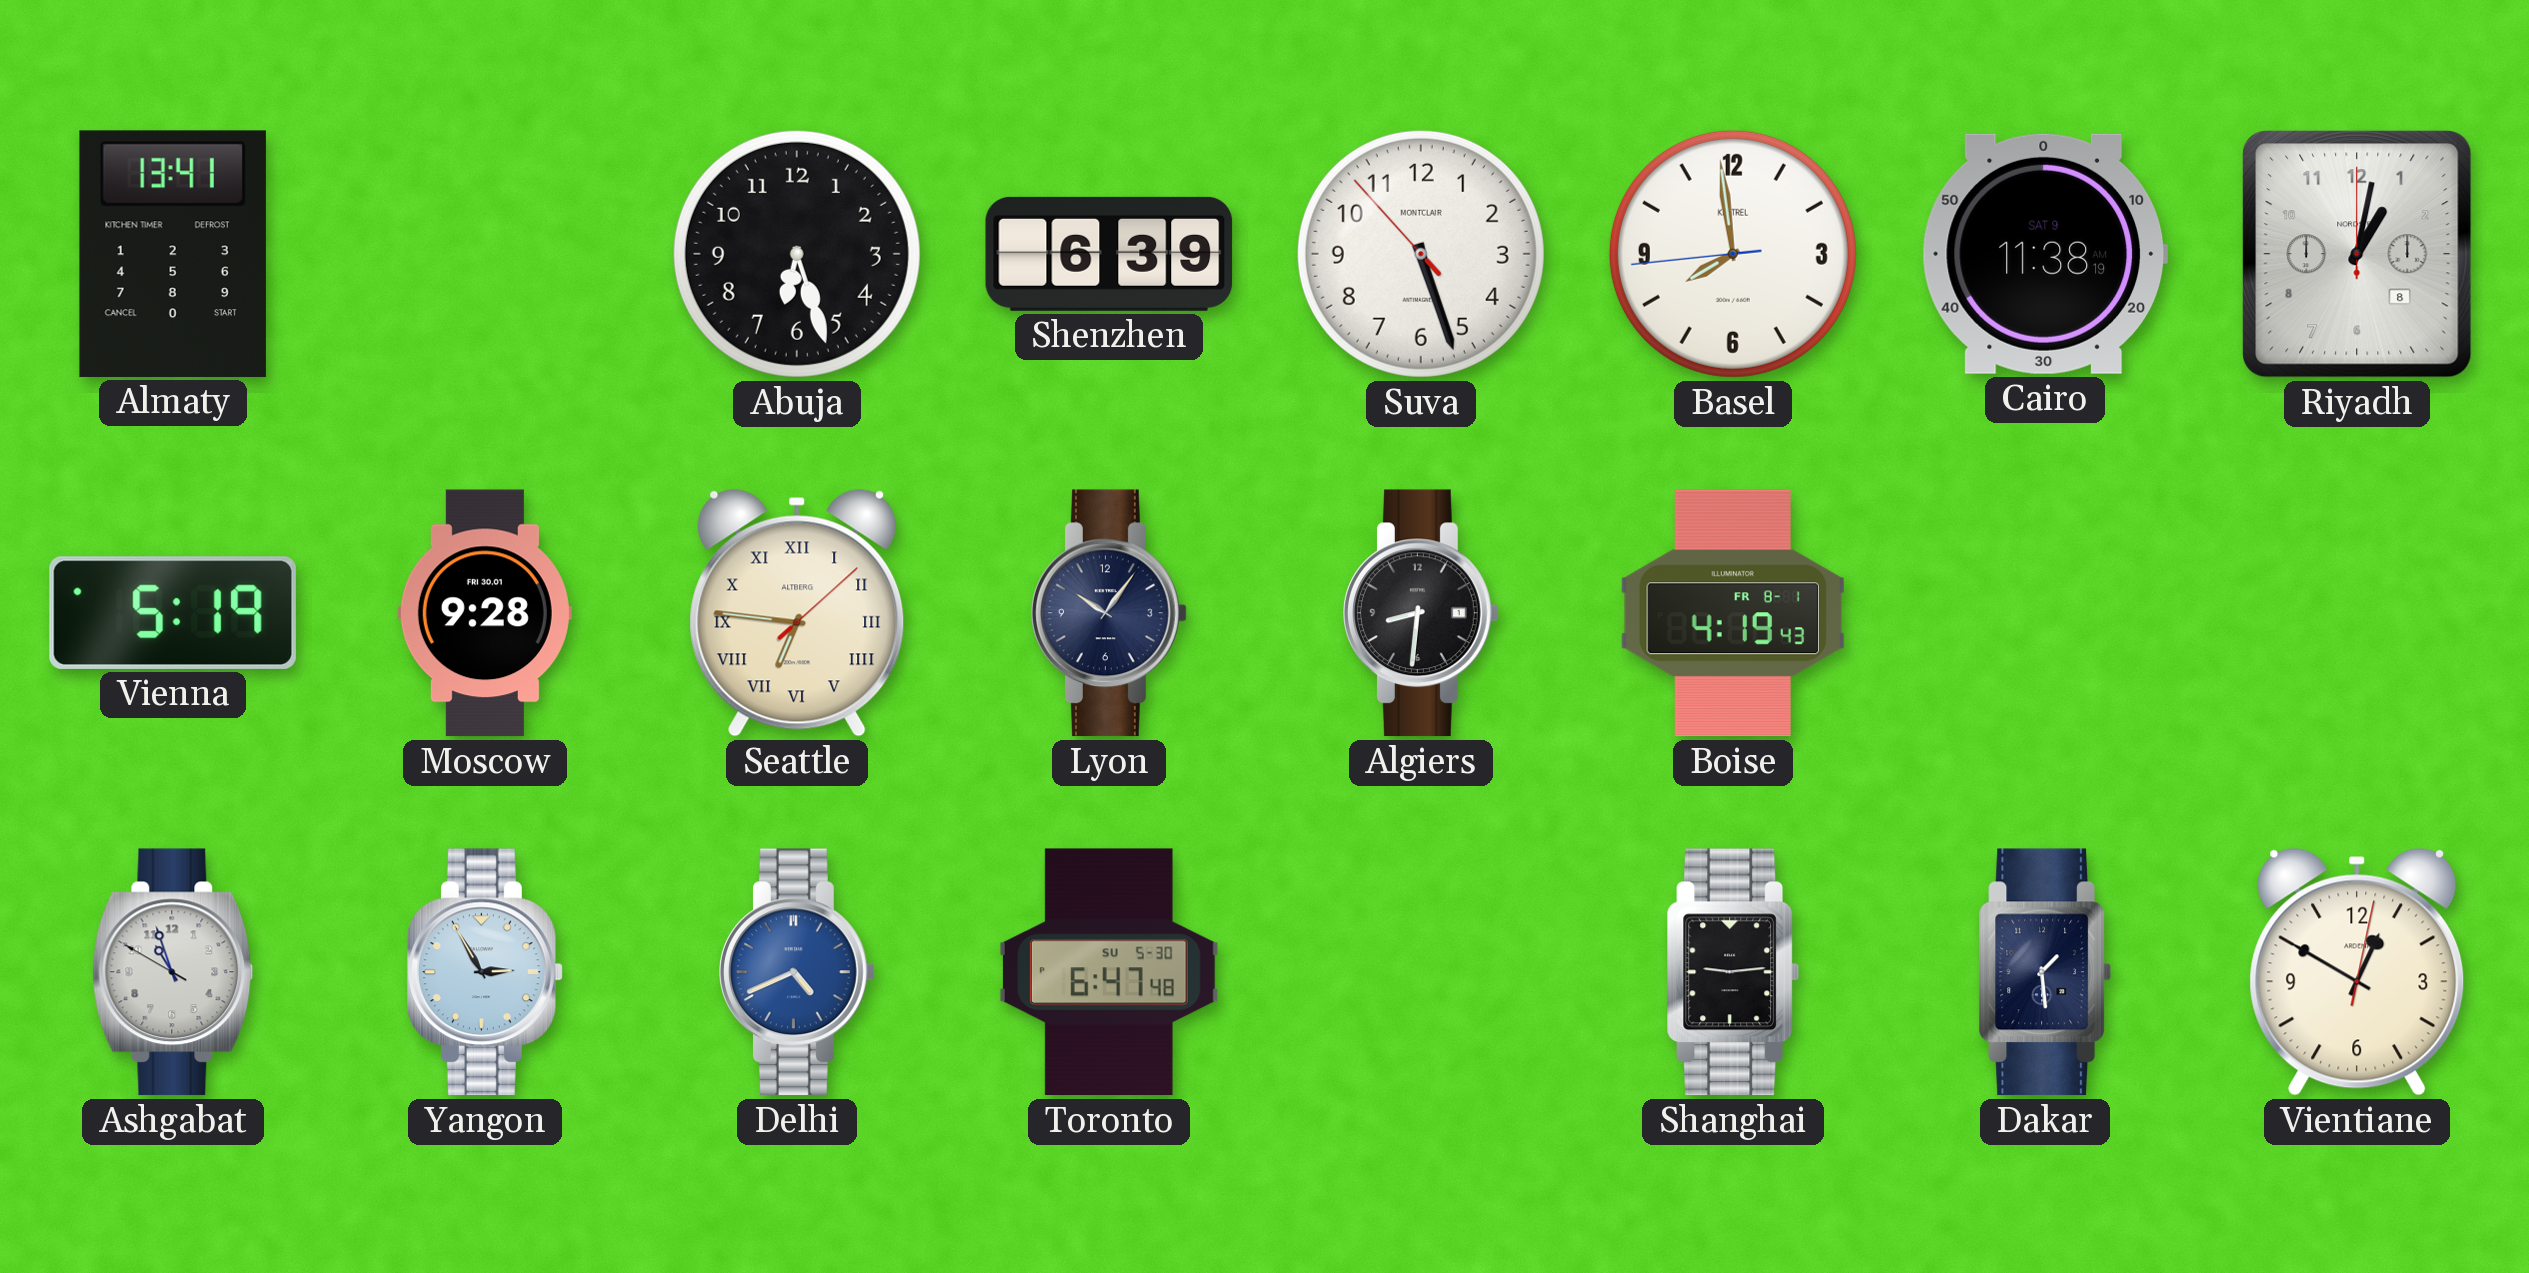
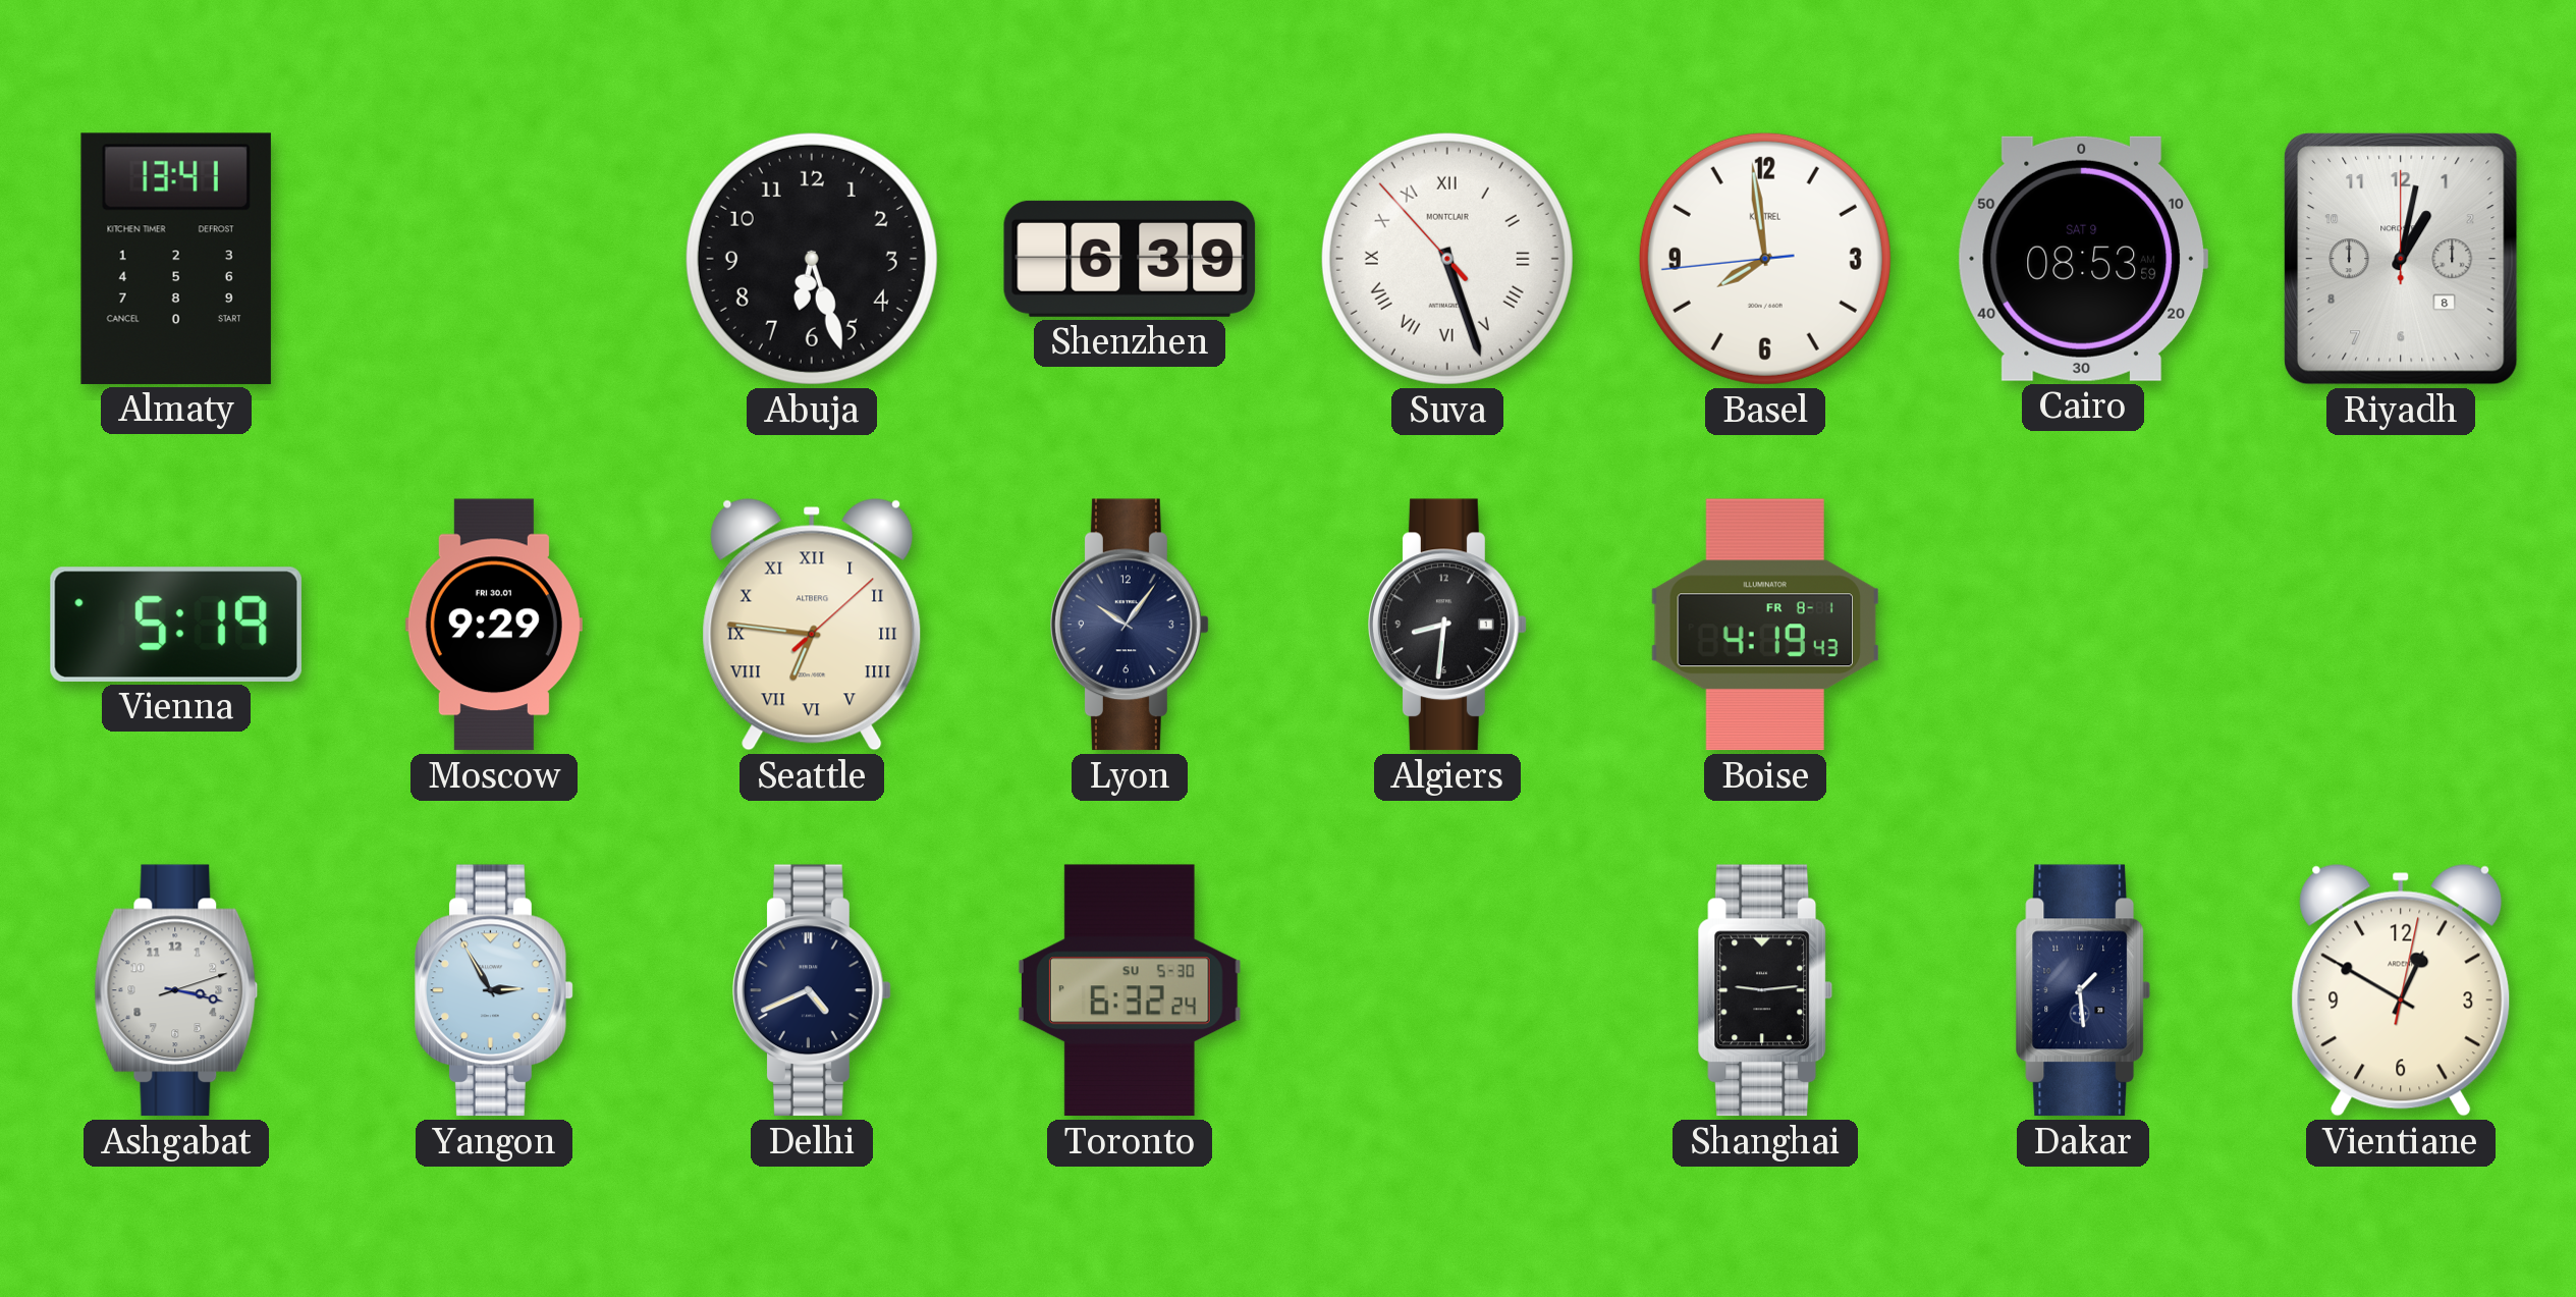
Suva numerals: Arabic -> Roman
Cairo: 11:38 -> 08:53
Moscow: 9:28 -> 9:29
Ashgabat: 10:56 -> 3:17
Delhi dial: blue -> navy
Toronto: 6:47 -> 6:32
